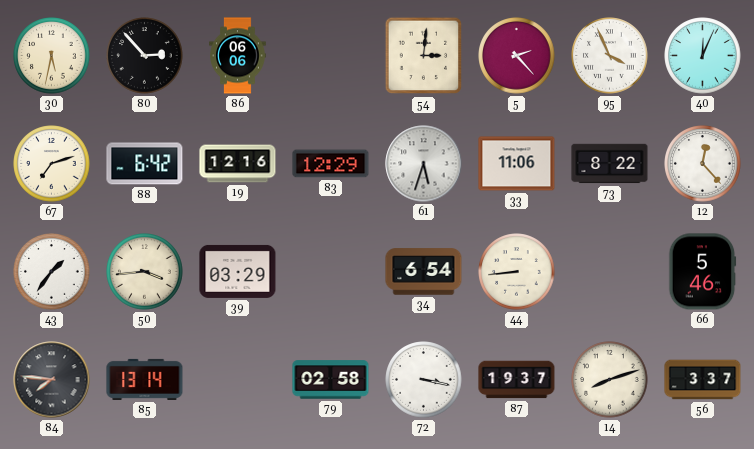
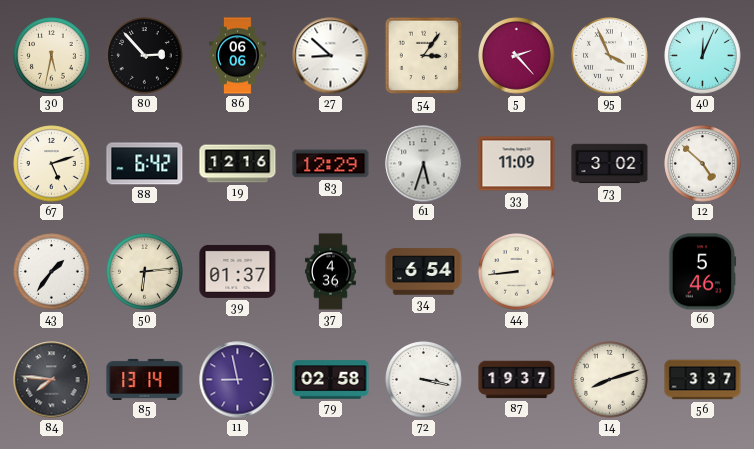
27: none -> 8:52
54: 3:01 -> 3:06
67: 7:12 -> 5:12
33: 11:06 -> 11:09
73: 8:22 -> 3:02
12: 12:23 -> 4:52
50: 3:44 -> 6:14
39: 03:29 -> 01:37
37: none -> 4:36
11: none -> 8:58
